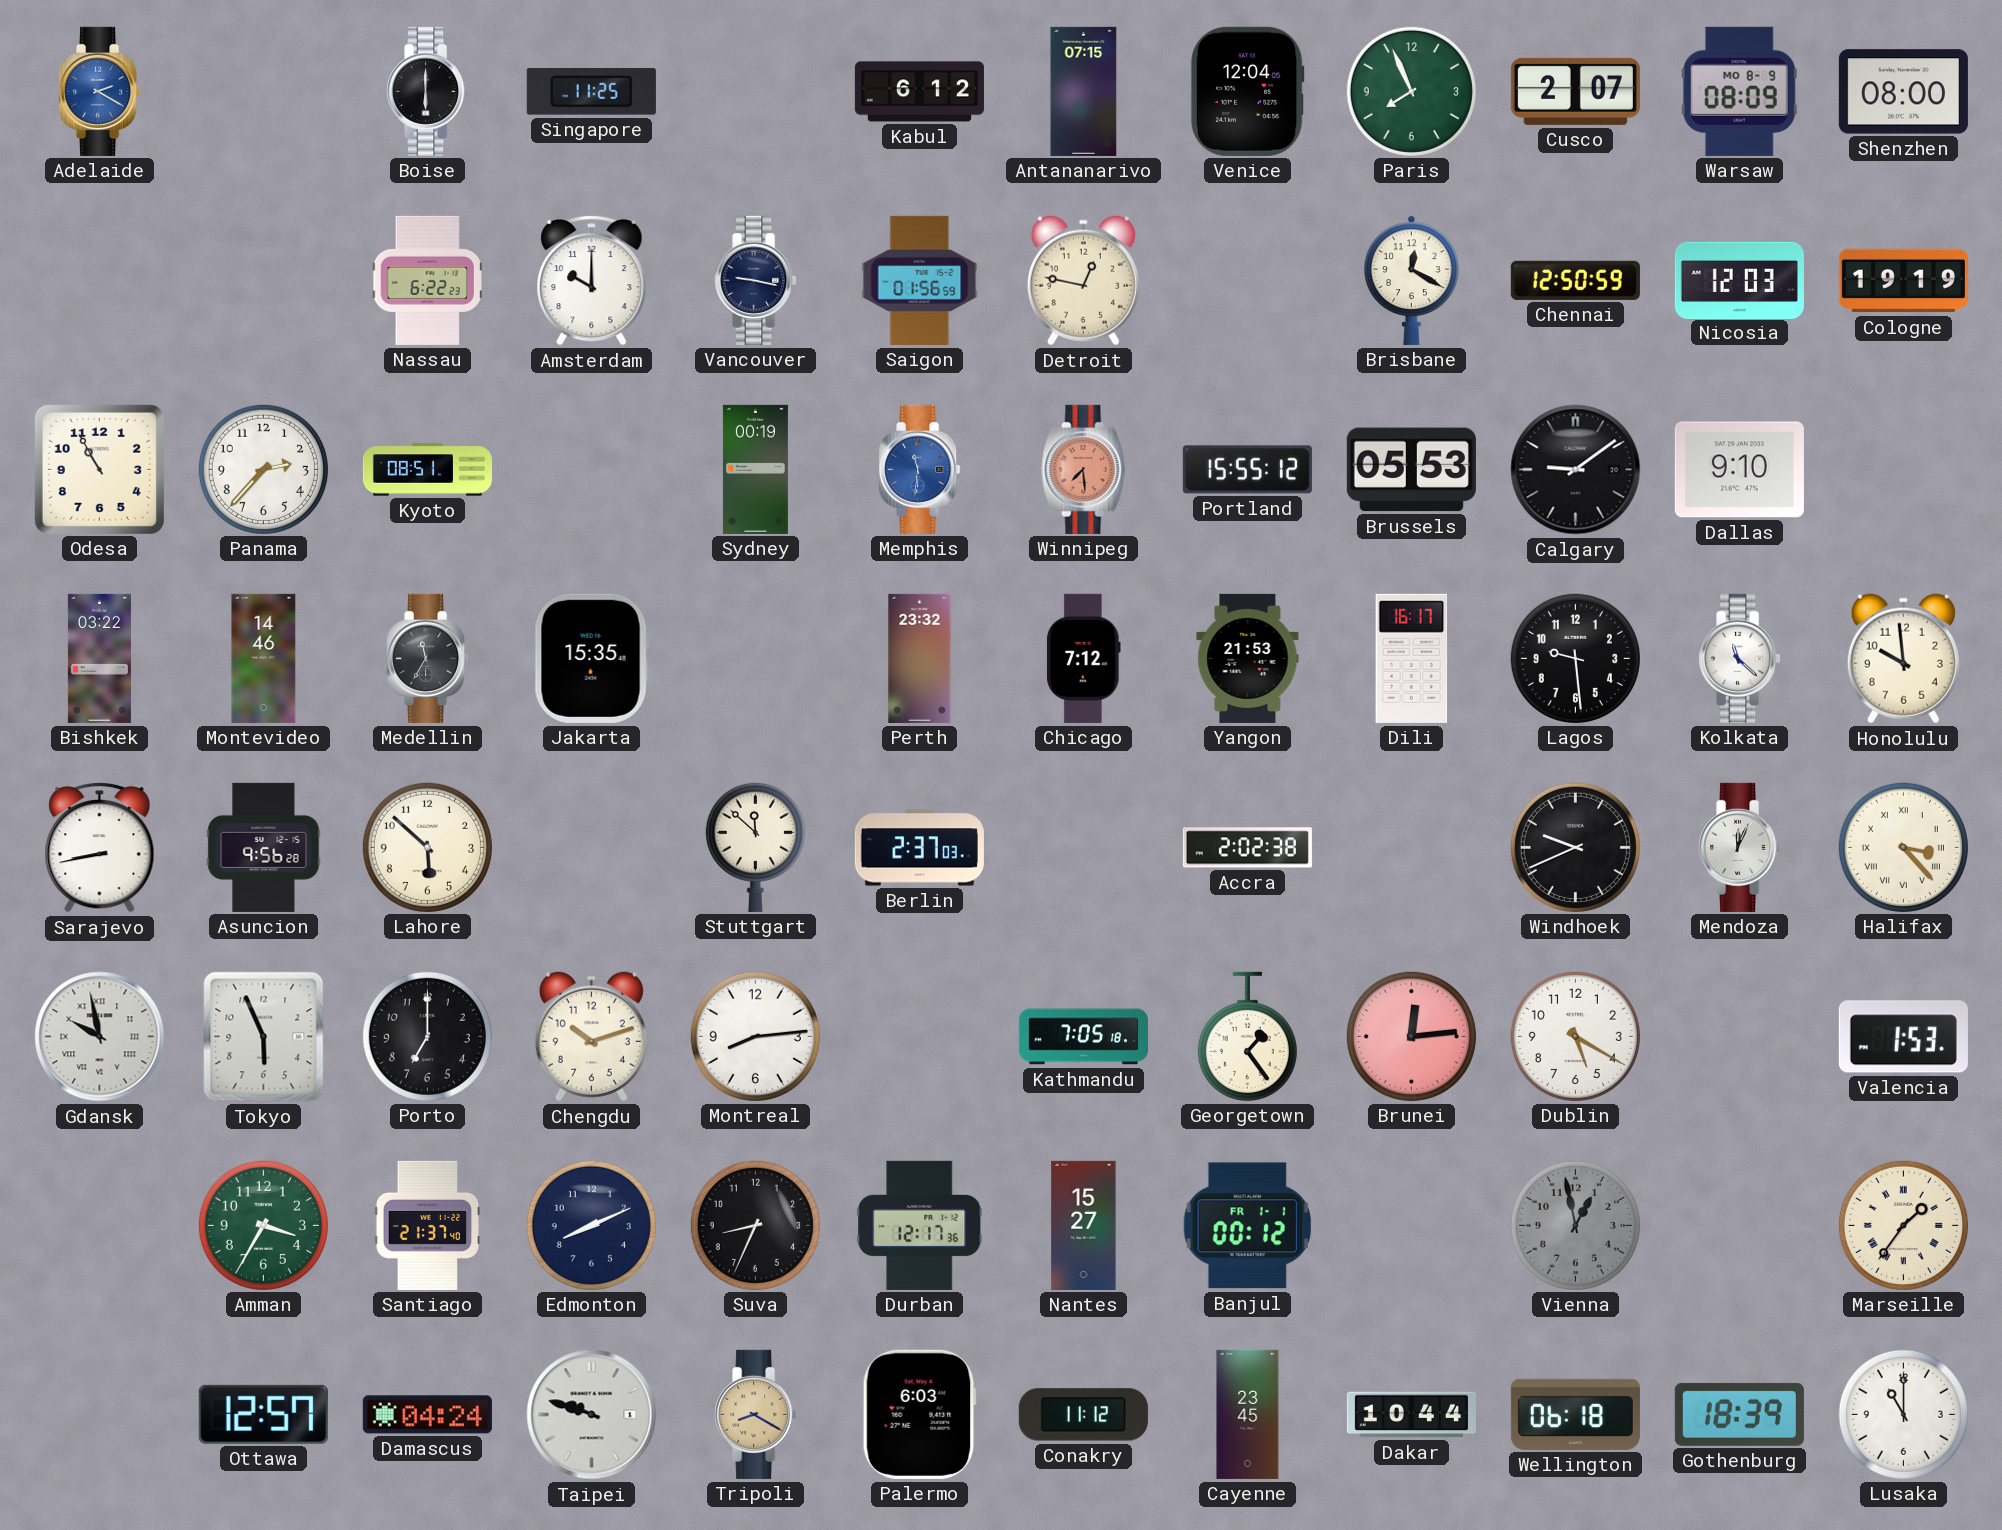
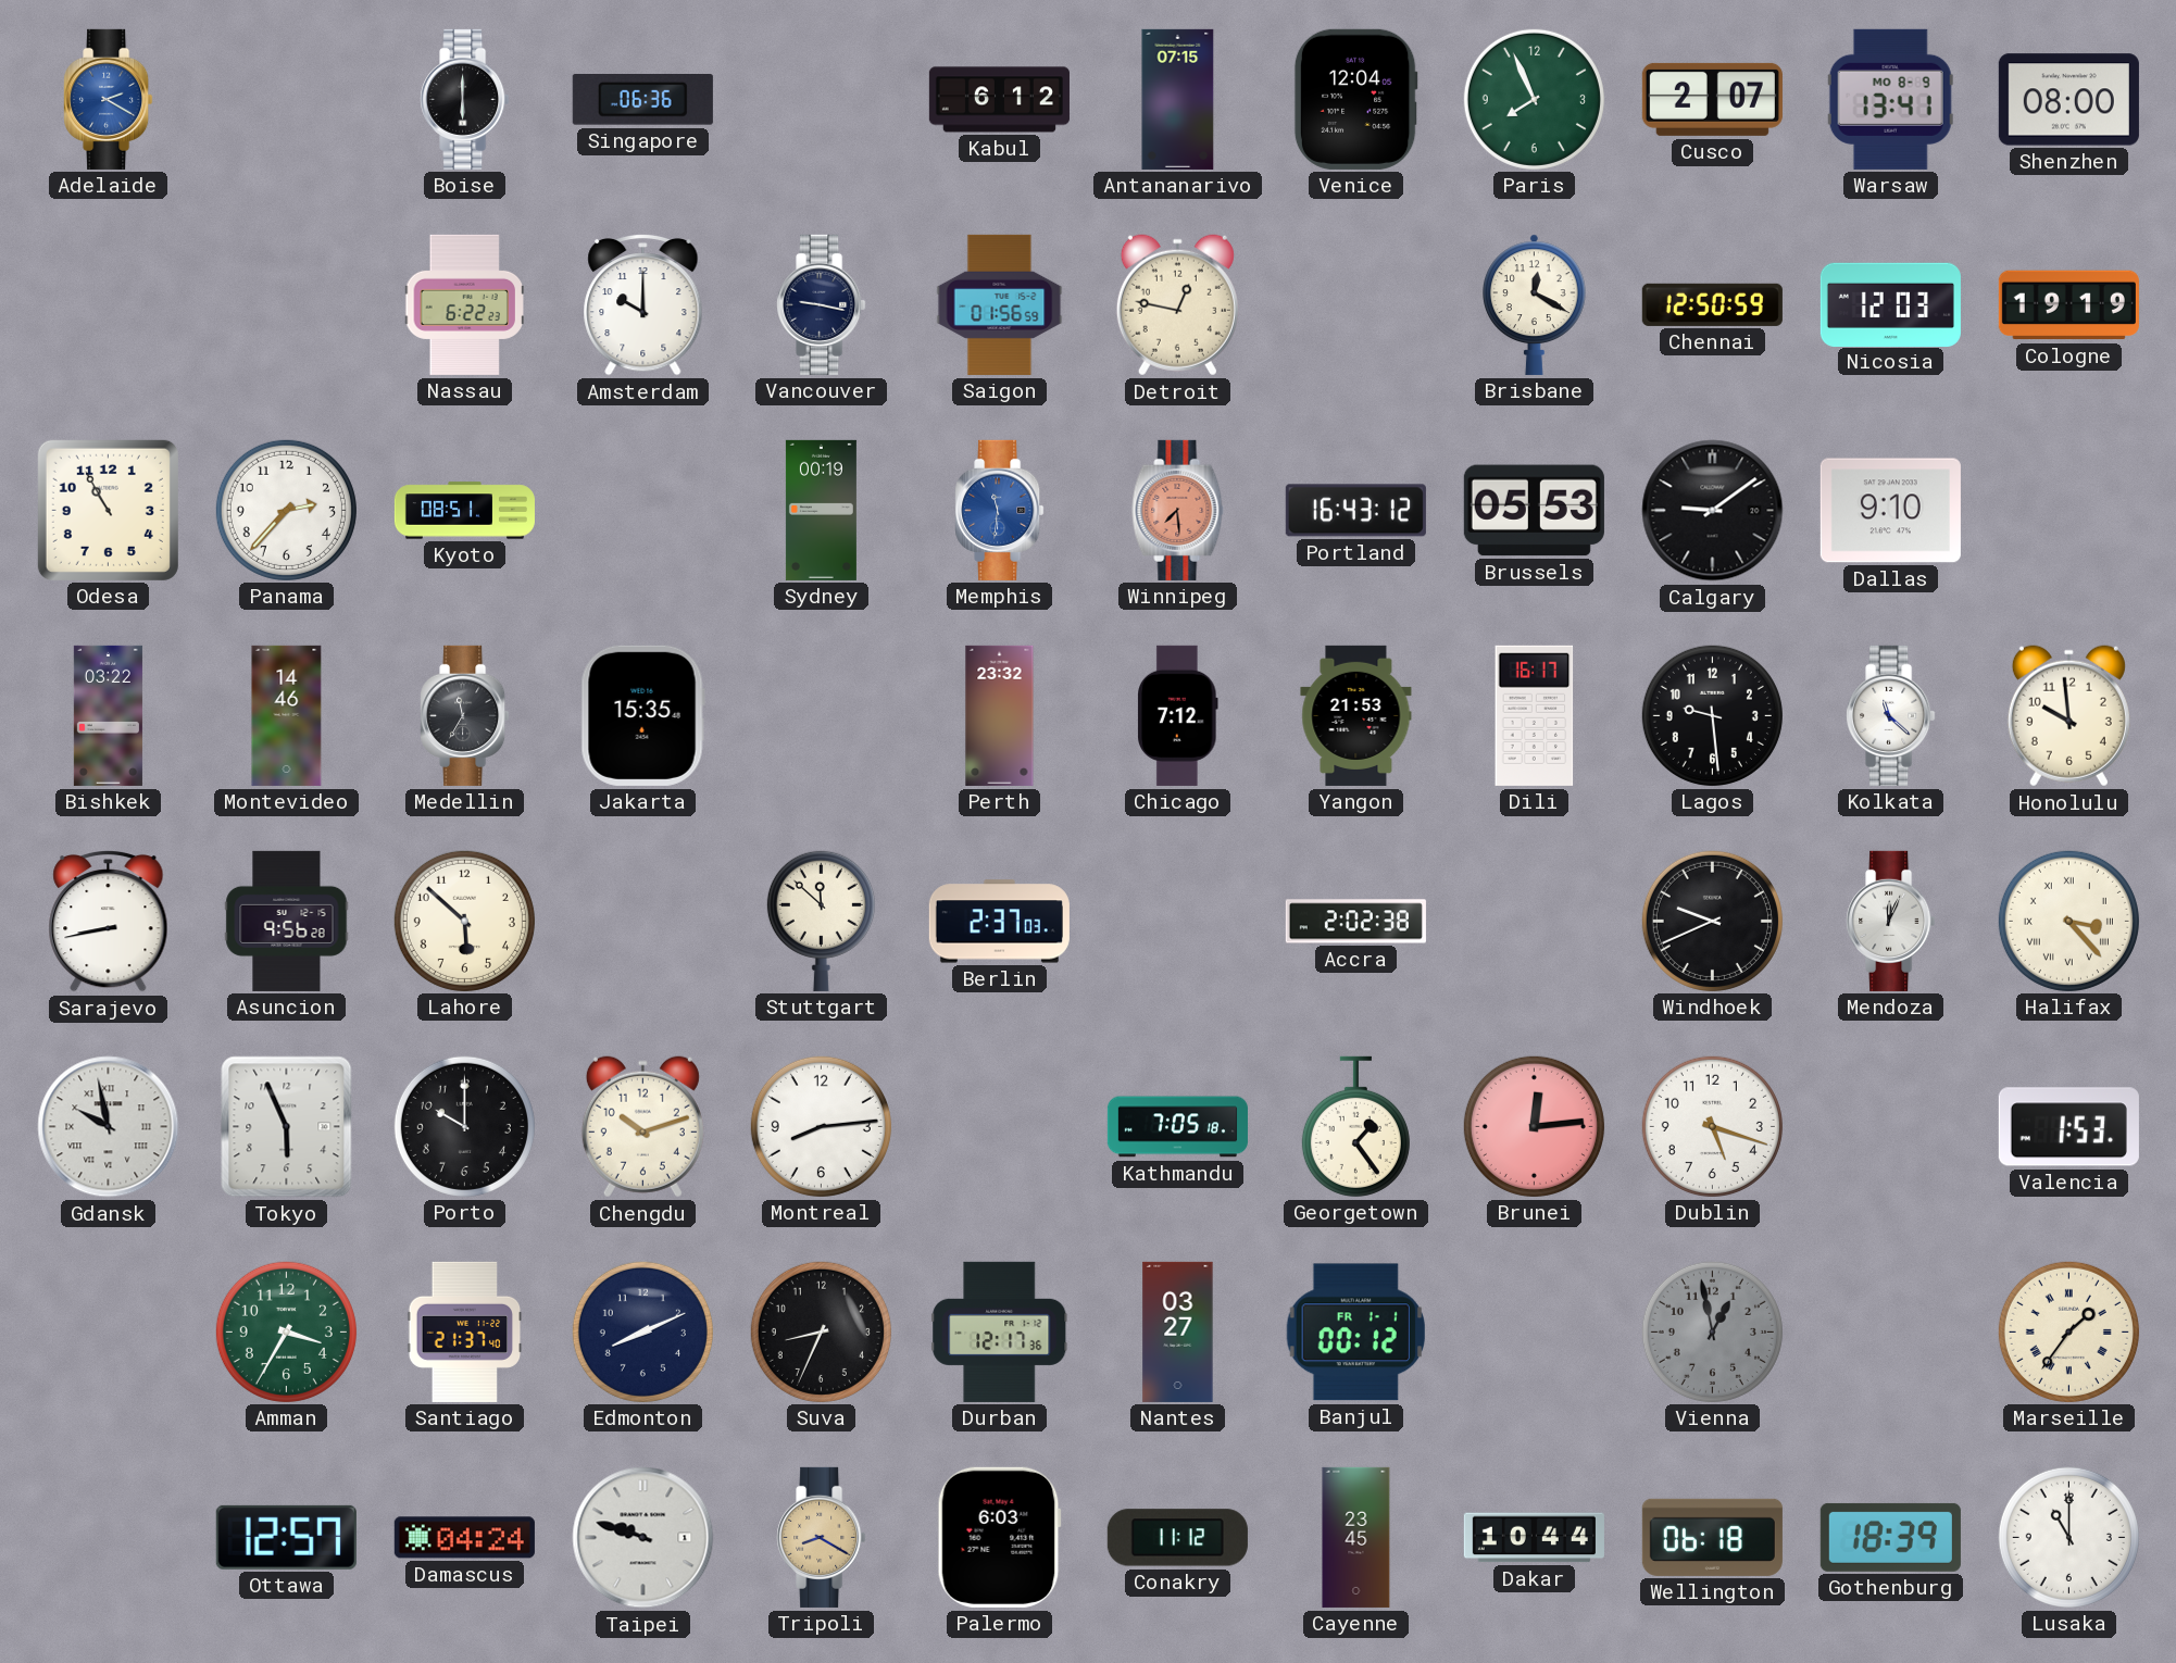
Singapore: 11:25 -> 06:36
Warsaw: 08:09 -> 13:41
Portland: 15:55 -> 16:43
Porto: 7:00 -> 10:00
Dublin: 5:20 -> 5:18
Nantes: 15:27 -> 03:27
